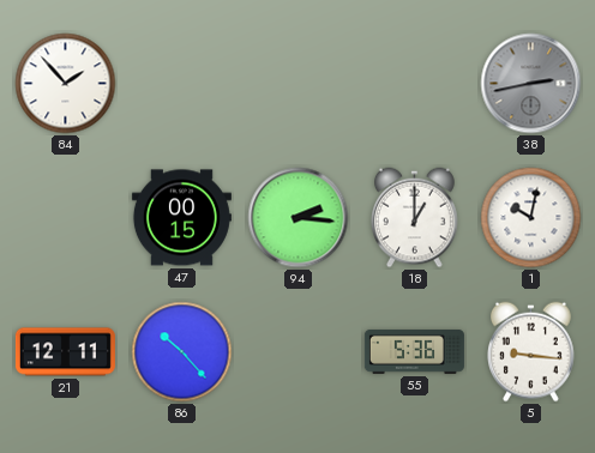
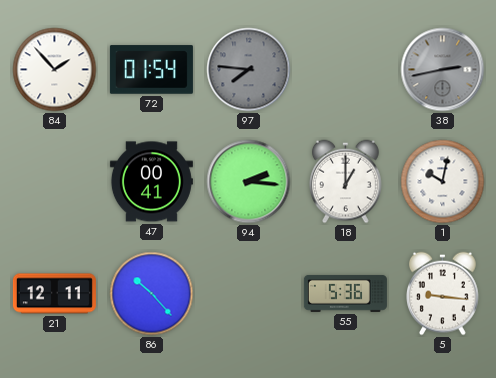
72: none -> 01:54
97: none -> 7:46
47: 00:15 -> 00:41
